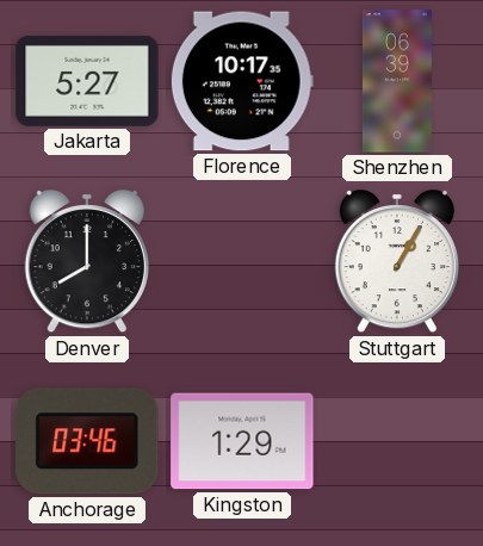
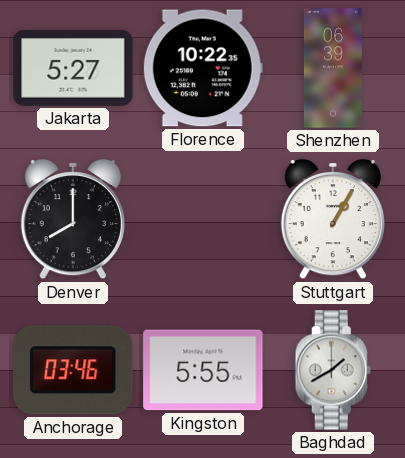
Florence: 10:17 -> 10:22
Kingston: 1:29 -> 5:55
Baghdad: none -> 1:40
